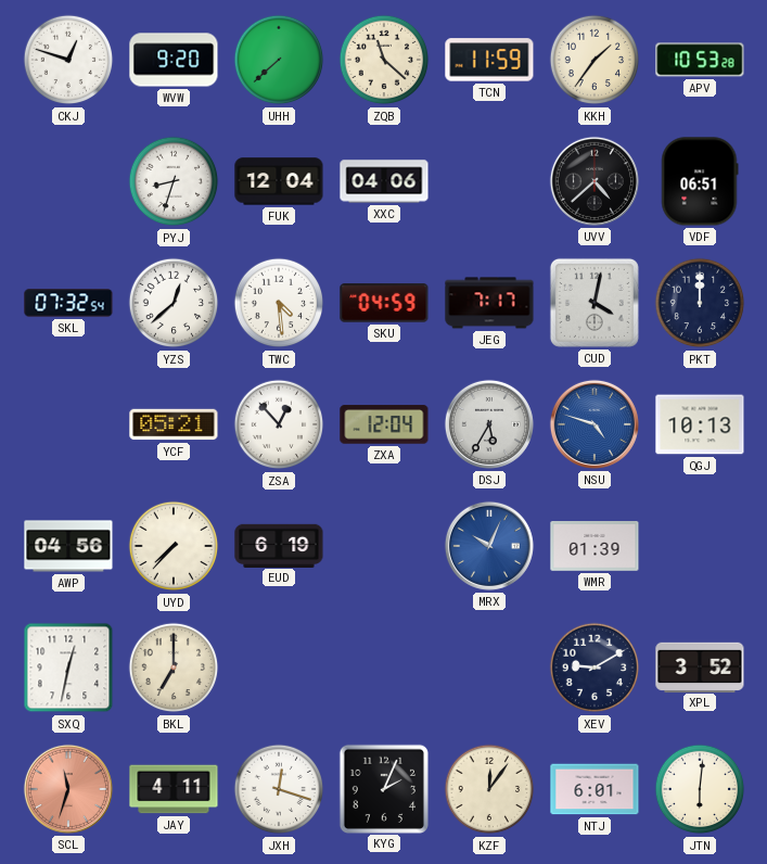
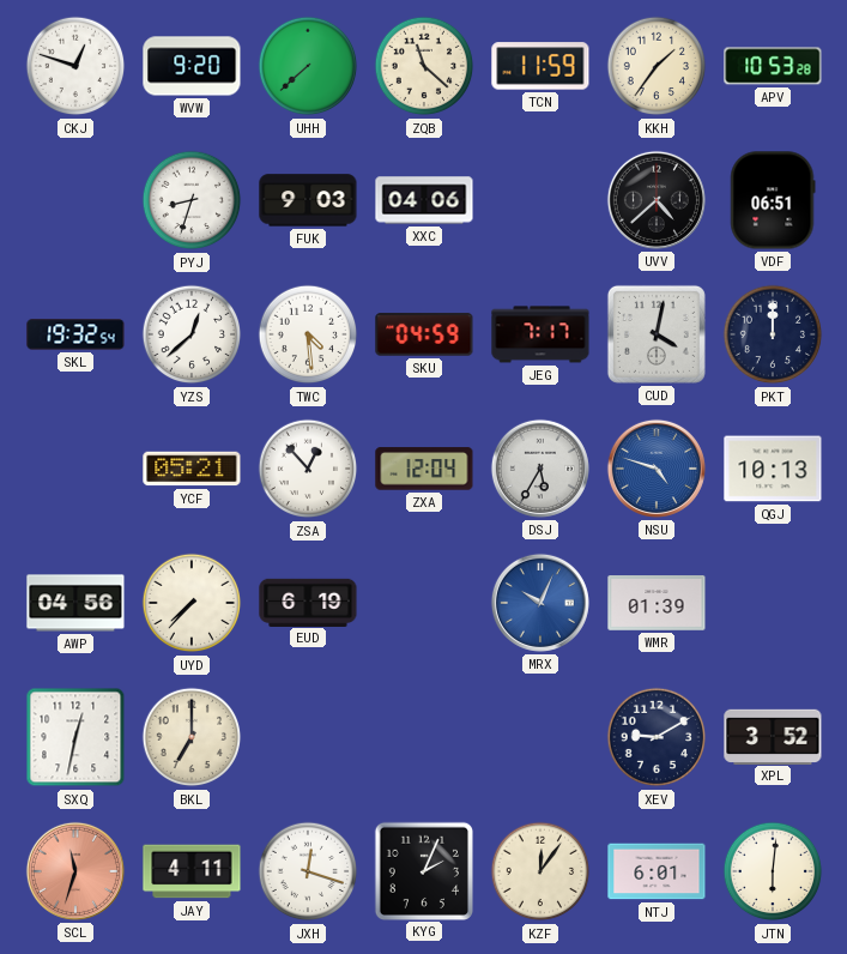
FUK: 12:04 -> 9:03
SKL: 07:32 -> 19:32
